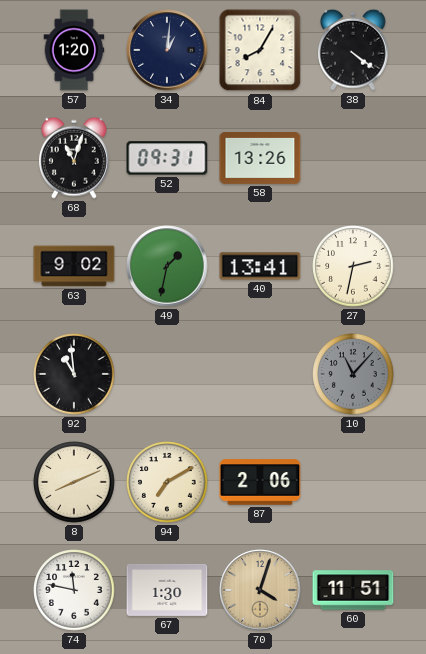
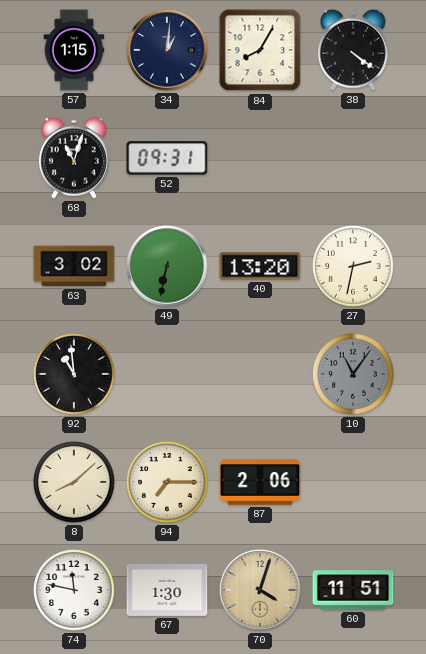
57: 1:20 -> 1:15
58: 13:26 -> none
63: 9:02 -> 3:02
49: 1:32 -> 6:32
40: 13:41 -> 13:20
10: 11:07 -> 11:06
8: 8:11 -> 8:08
94: 7:10 -> 7:15
